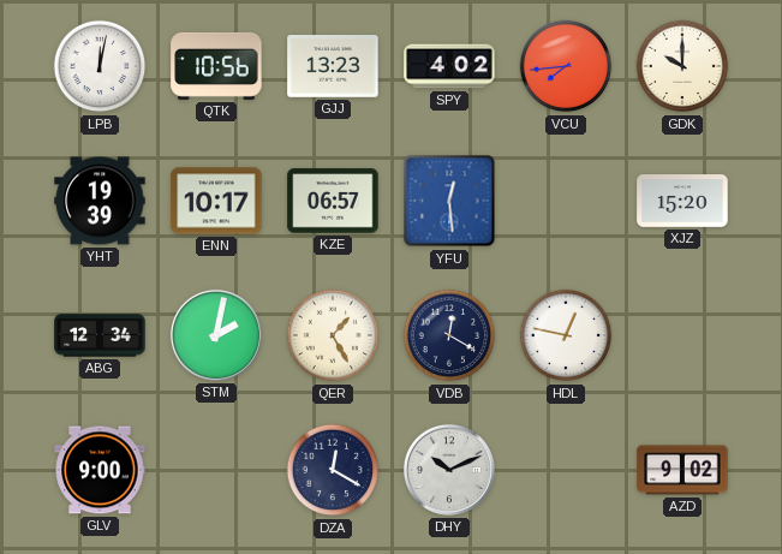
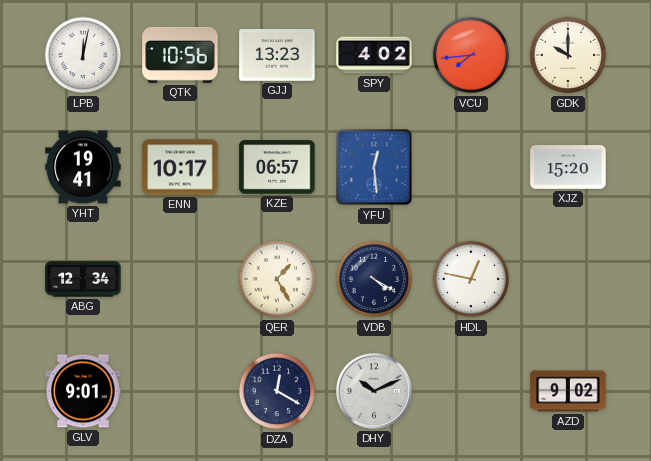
YHT: 19:39 -> 19:41
STM: 2:02 -> none
VDB: 12:20 -> 4:20
GLV: 9:00 -> 9:01
